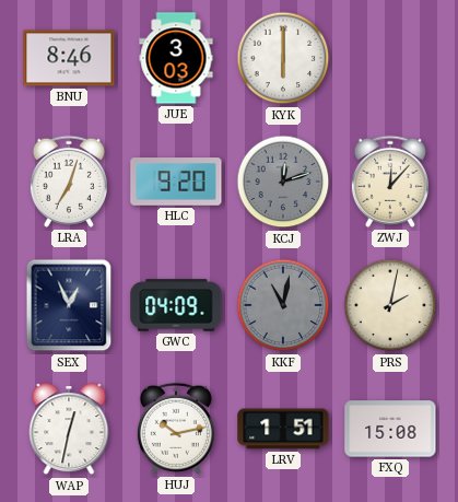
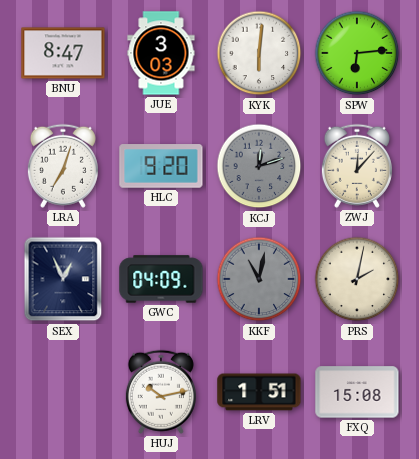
BNU: 8:46 -> 8:47
KYK: 6:00 -> 6:01
SPW: none -> 6:14
WAP: 12:32 -> none
